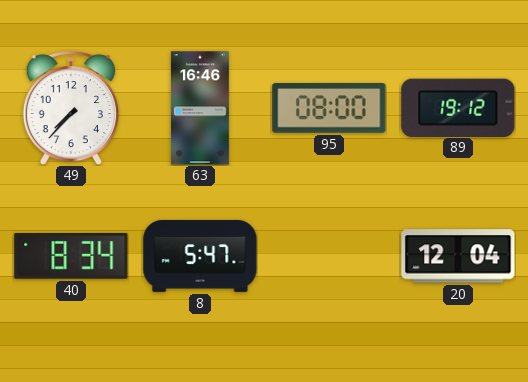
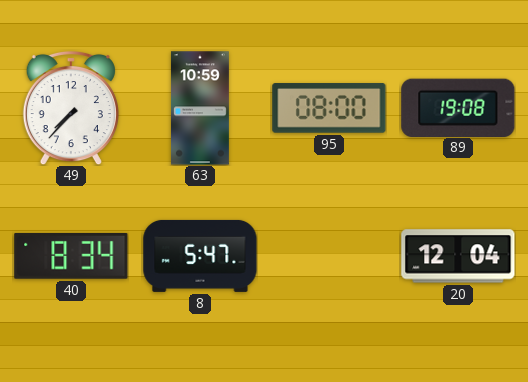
63: 16:46 -> 10:59
89: 19:12 -> 19:08
